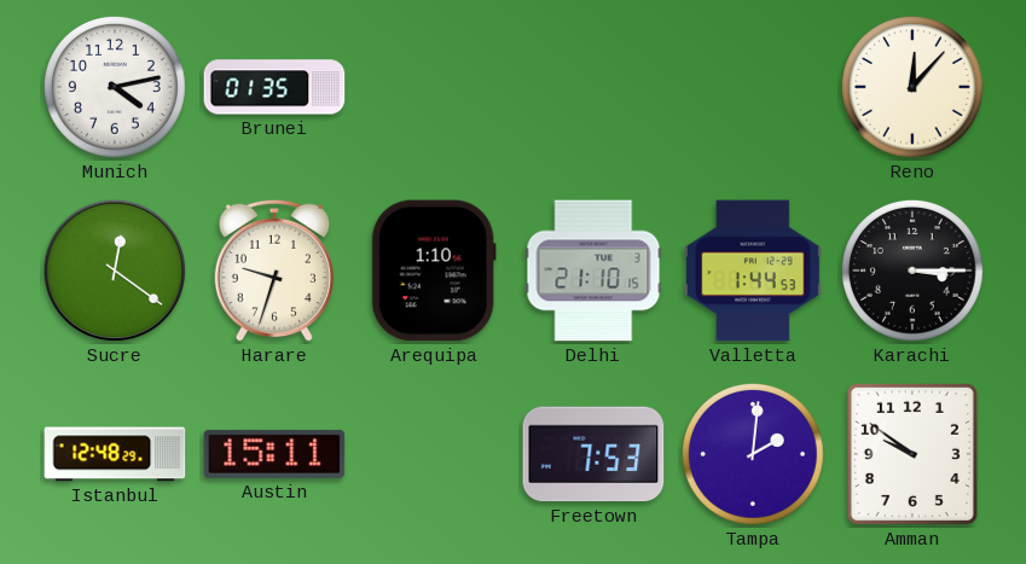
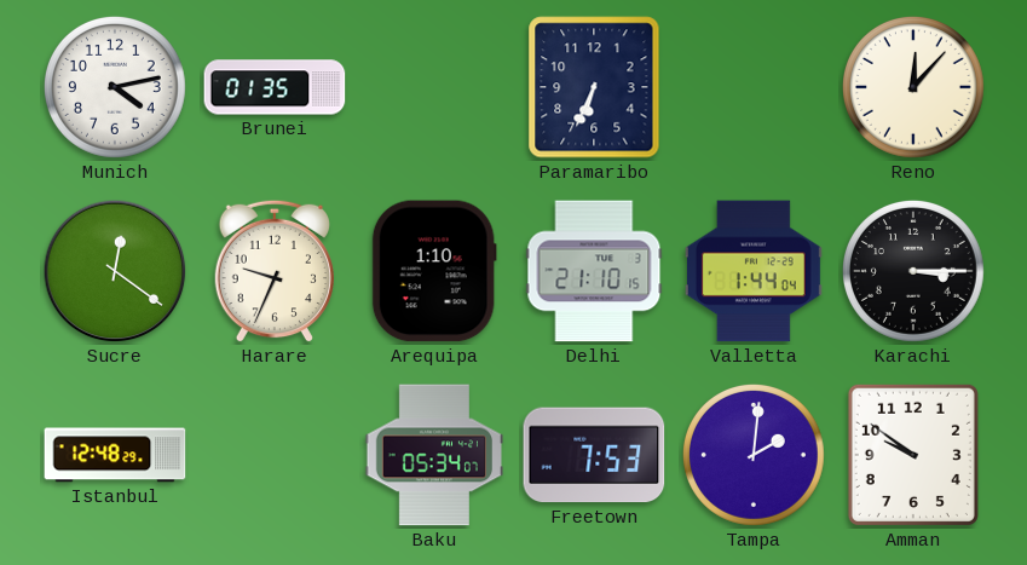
Paramaribo: none -> 6:34
Harare: 9:33 -> 9:34
Valletta: 1:44:53 -> 1:44:04
Austin: 15:11 -> none
Baku: none -> 05:34
